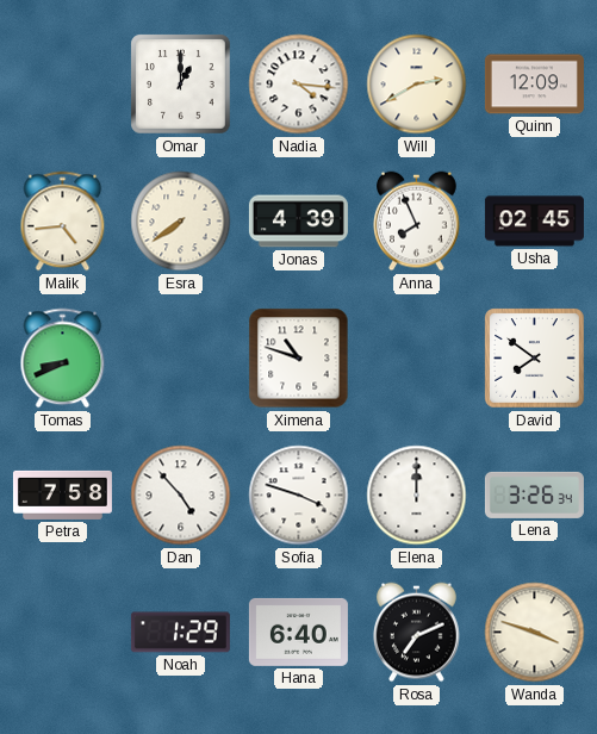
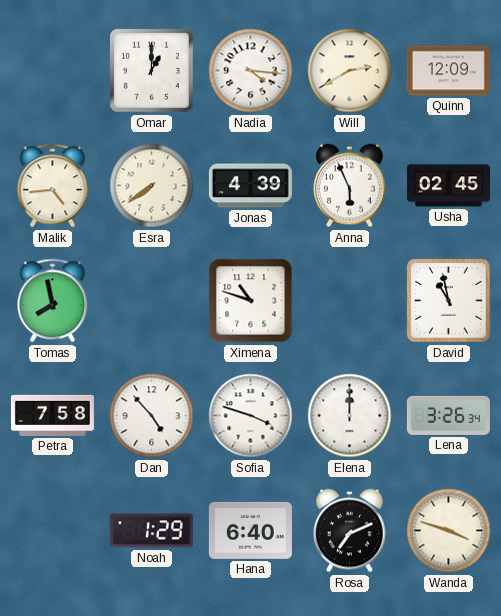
Anna: 7:56 -> 5:56
Tomas: 8:41 -> 7:58
David: 7:51 -> 10:58
